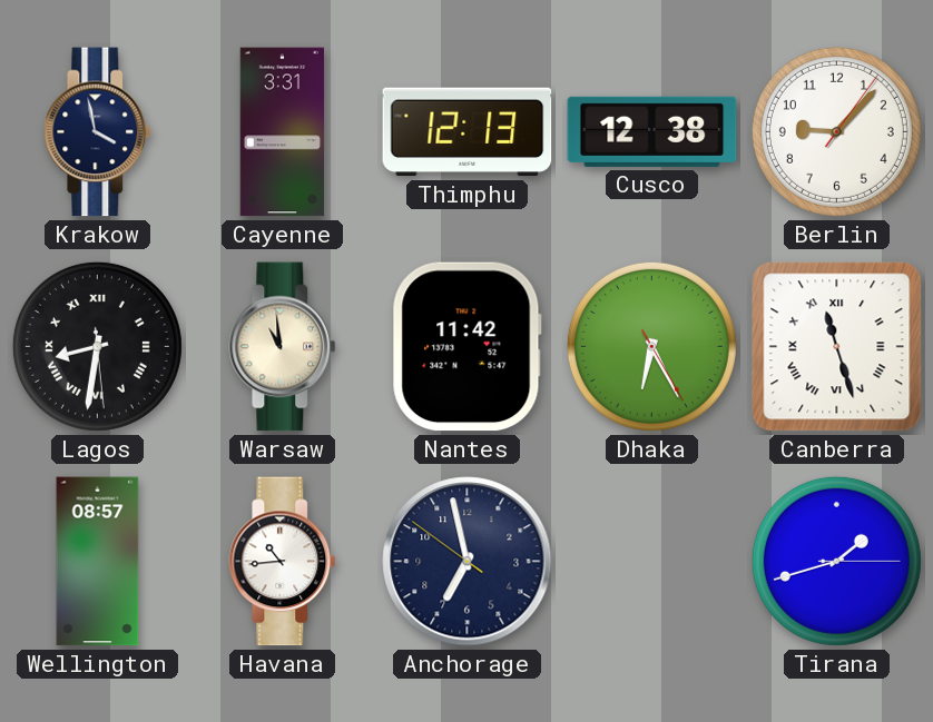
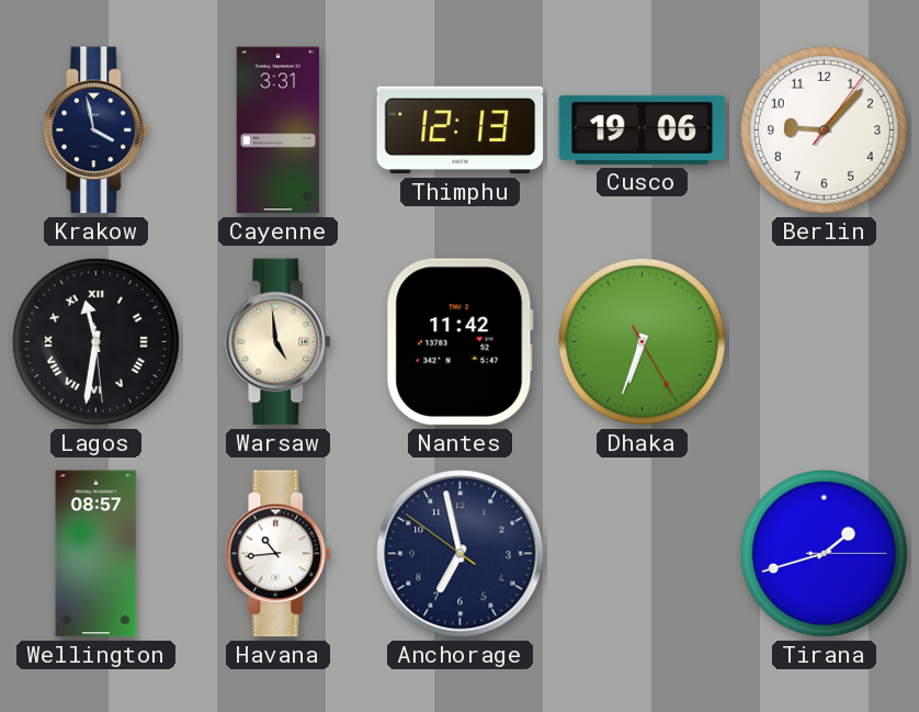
Cusco: 12:38 -> 19:06
Lagos: 8:31 -> 11:31
Warsaw: 10:59 -> 4:59
Dhaka: 6:25 -> 6:33
Canberra: 11:27 -> none
